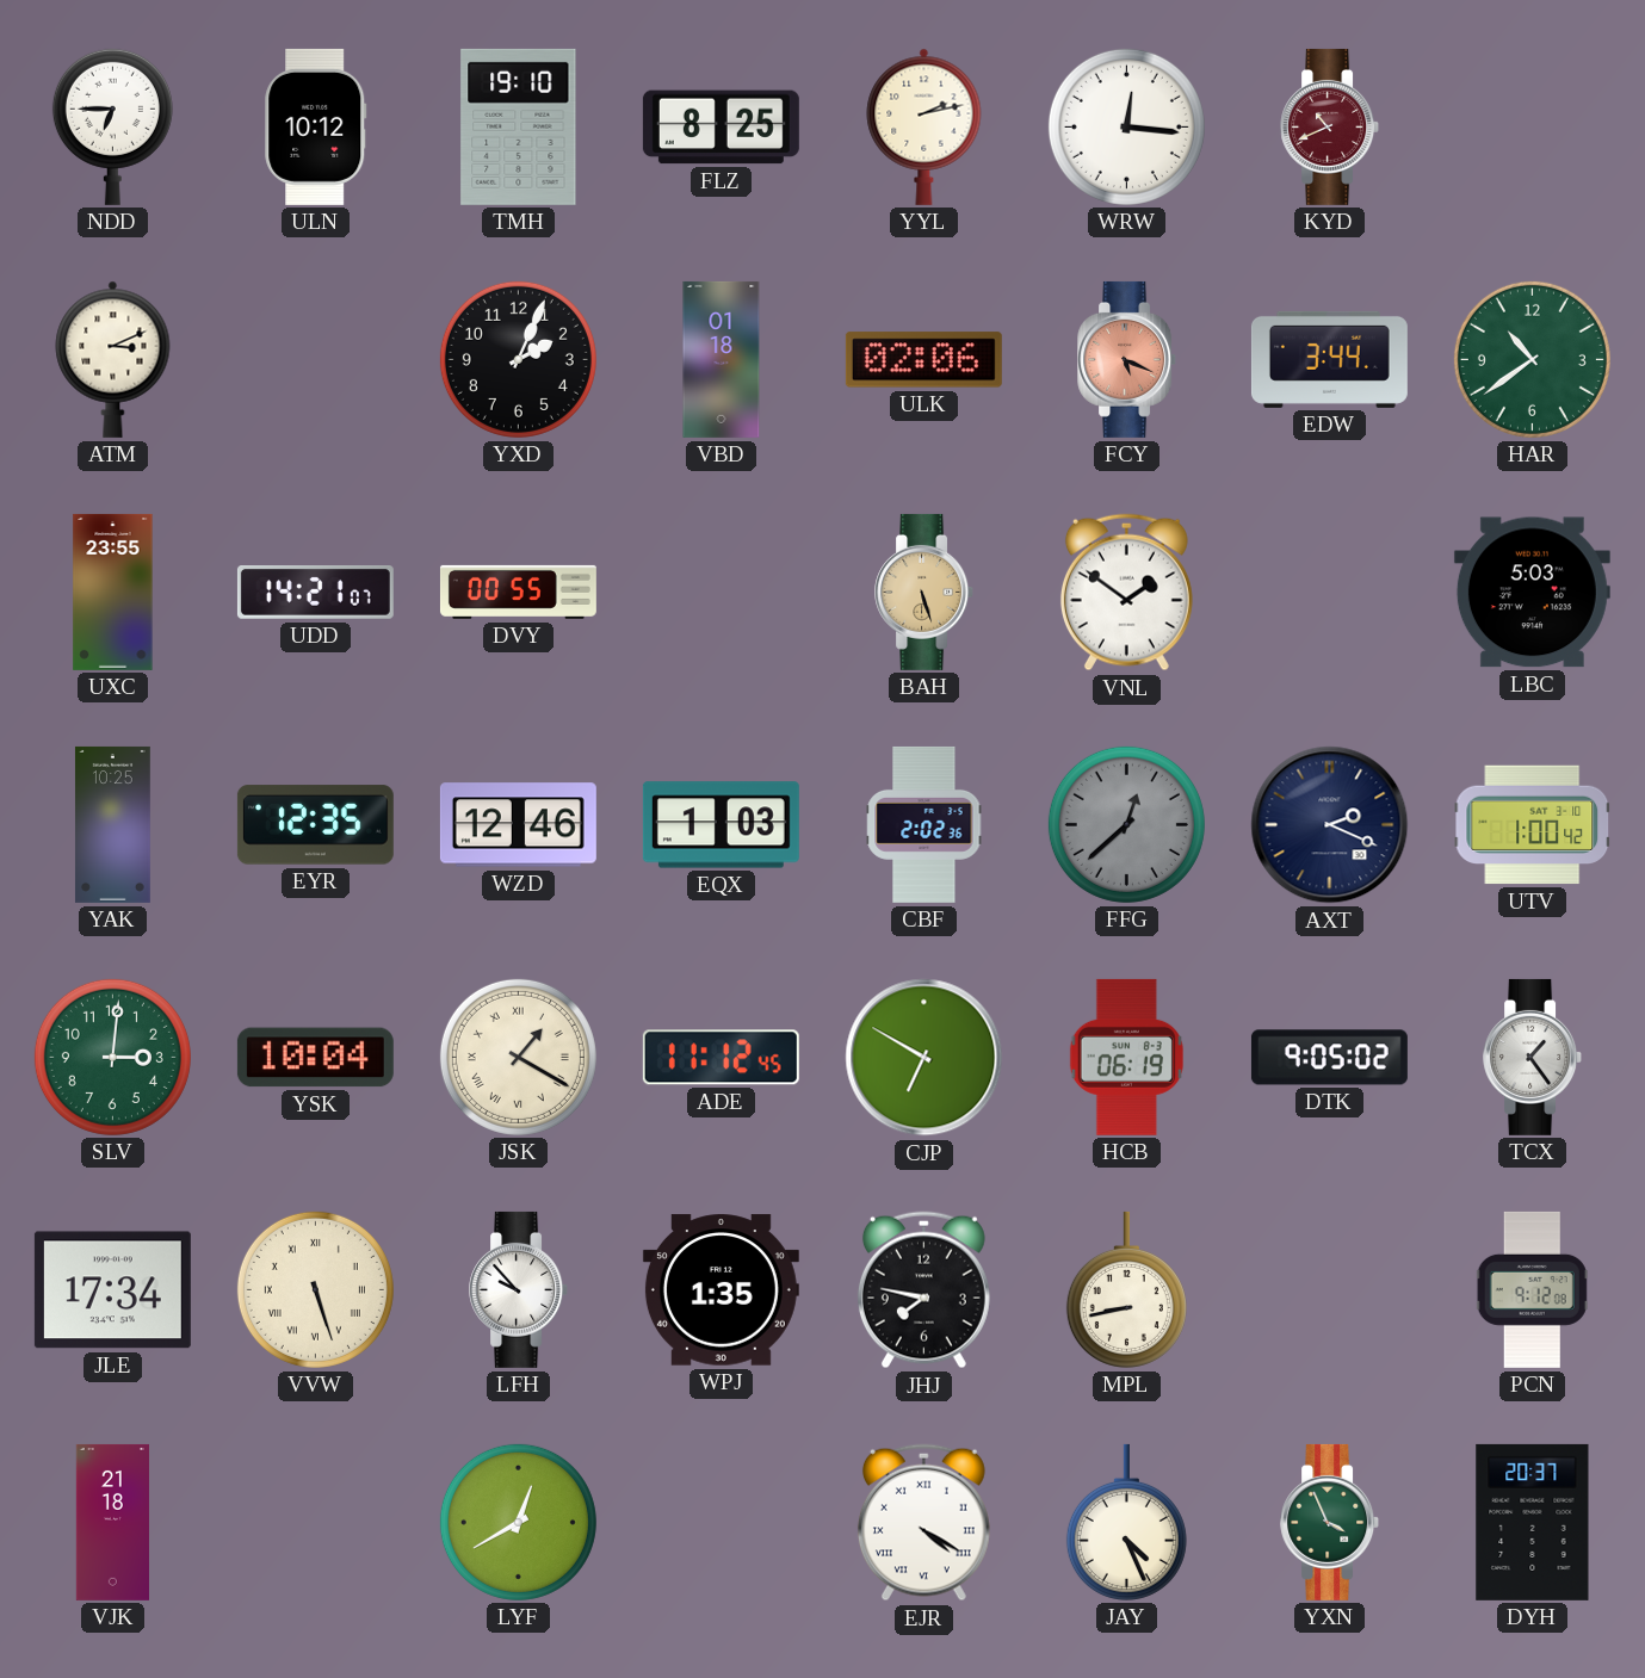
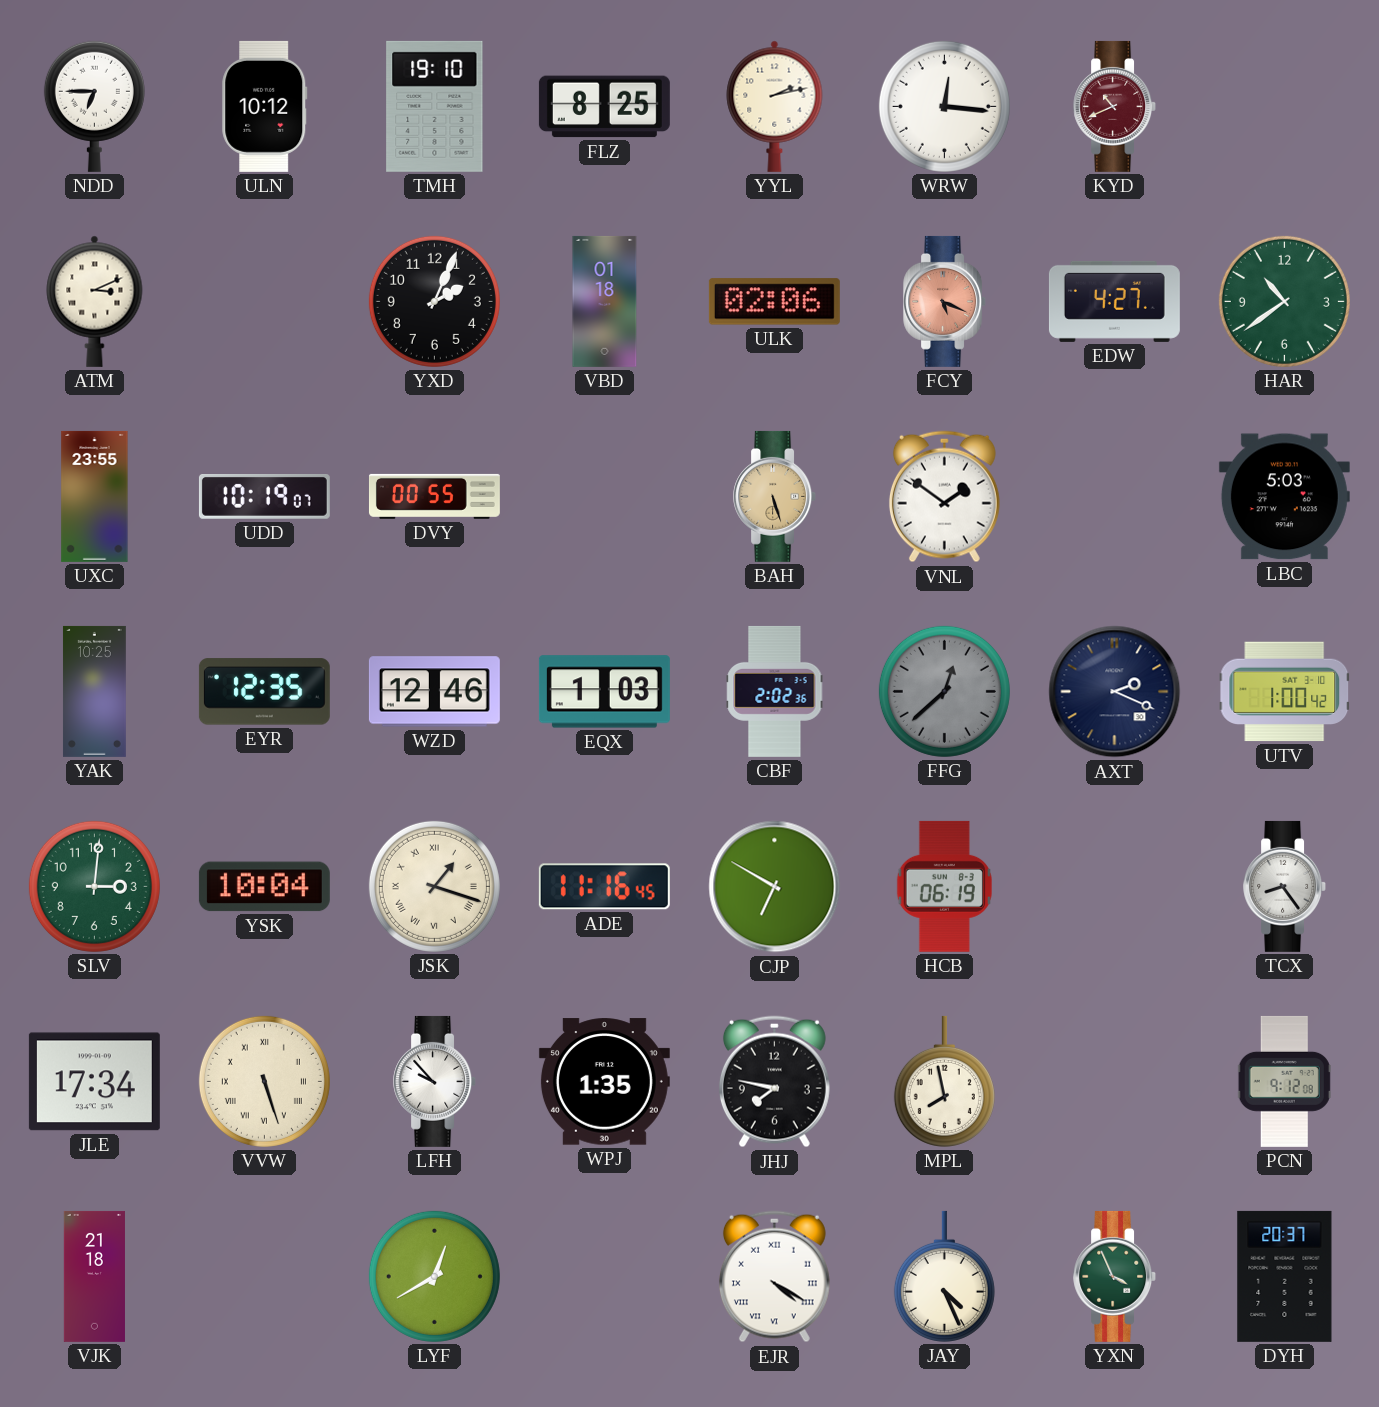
EDW: 3:44 -> 4:27
UDD: 14:21 -> 10:19
JSK: 1:20 -> 1:18
ADE: 11:12 -> 11:16
DTK: 9:05 -> none
TCX: 1:24 -> 8:24
MPL: 8:43 -> 7:58
